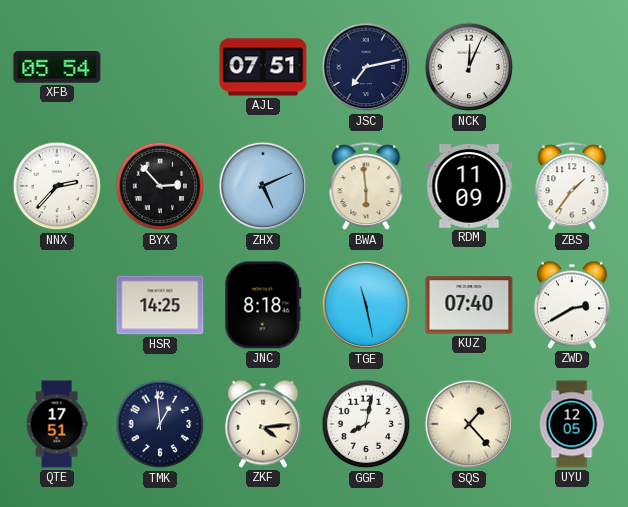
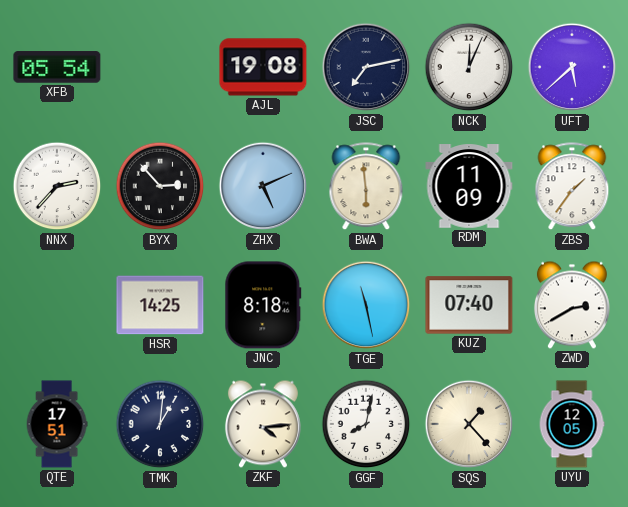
AJL: 07:51 -> 19:08
UFT: none -> 5:38
TMK: 12:59 -> 1:01
